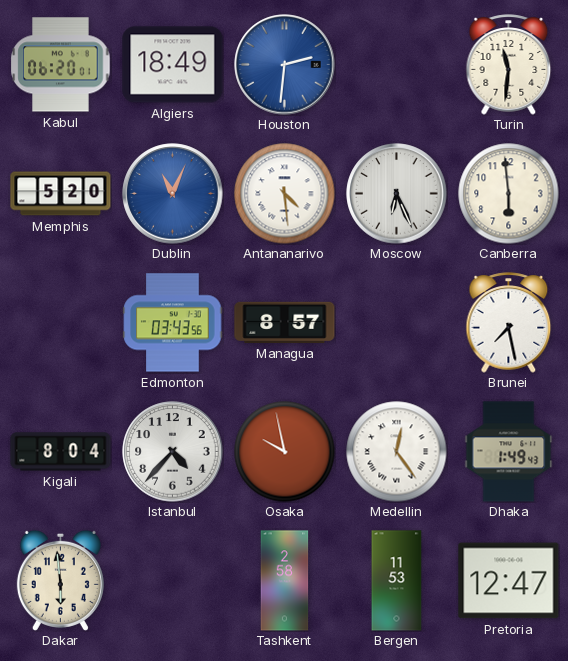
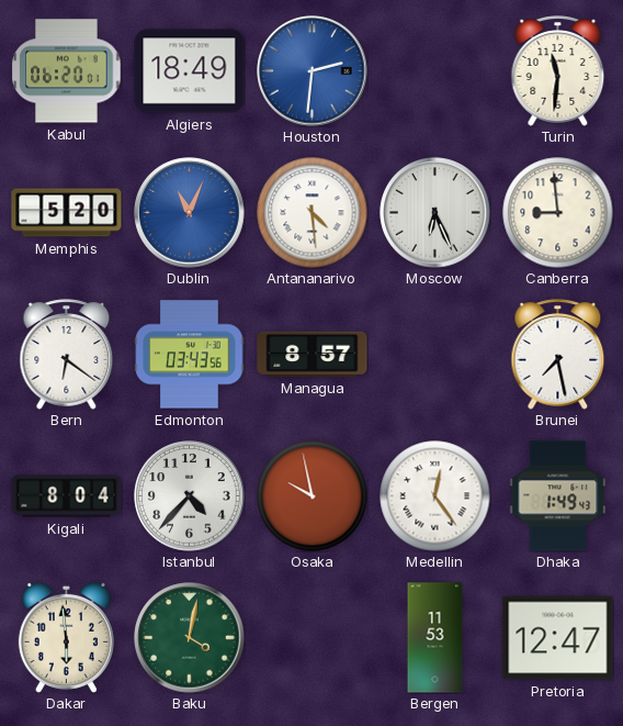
Canberra: 5:59 -> 8:59
Bern: none -> 6:21
Baku: none -> 4:02
Tashkent: 2:58 -> none
